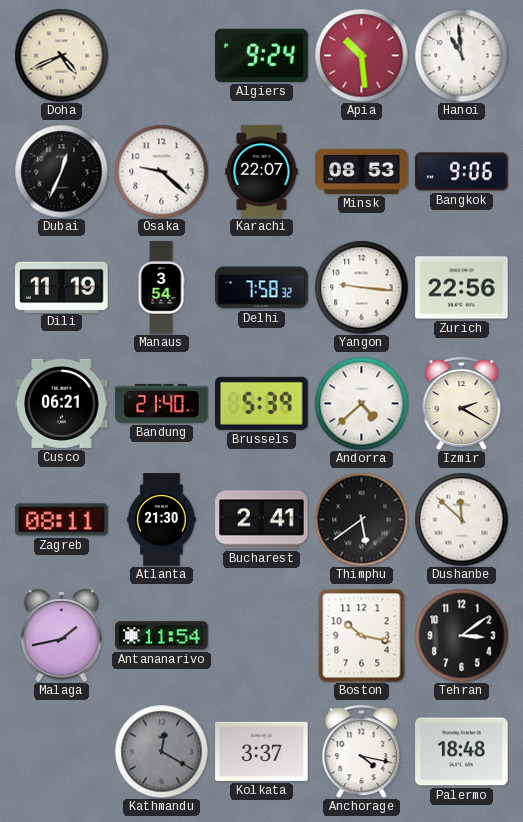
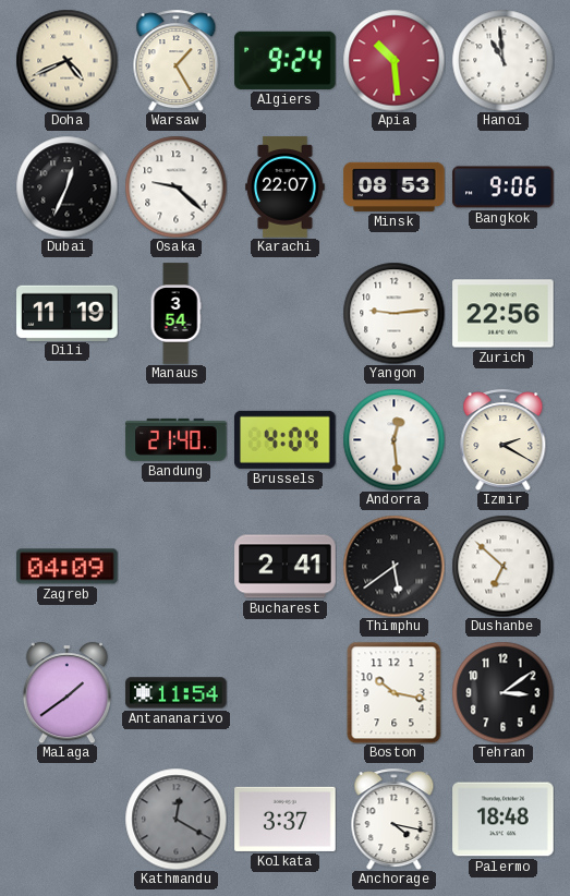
Warsaw: none -> 1:25
Delhi: 7:58 -> none
Yangon: 9:16 -> 9:14
Cusco: 06:21 -> none
Brussels: 5:39 -> 4:04
Andorra: 4:38 -> 12:29
Zagreb: 08:11 -> 04:09
Atlanta: 21:30 -> none
Dushanbe: 11:52 -> 6:52
Malaga: 1:43 -> 1:39
